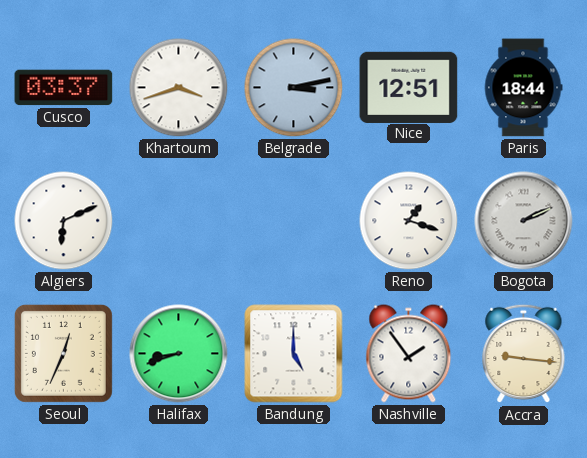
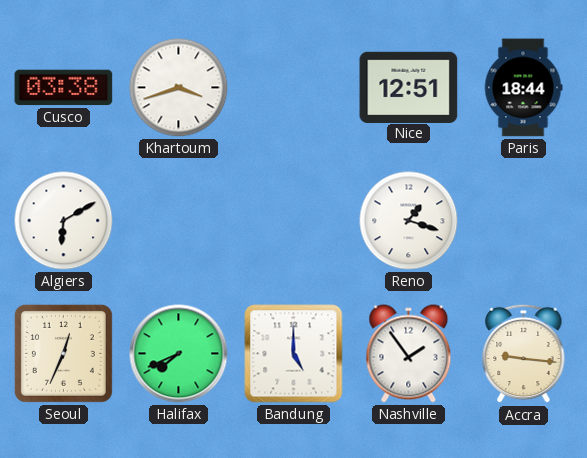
Cusco: 03:37 -> 03:38
Belgrade: 3:13 -> none
Algiers: 6:11 -> 6:10
Bogota: 2:11 -> none
Halifax: 8:42 -> 7:41
